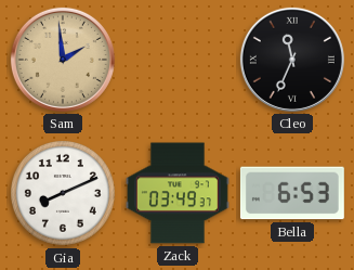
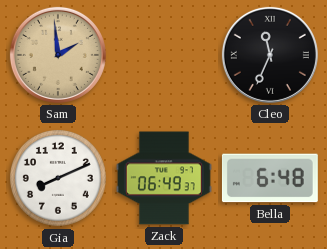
Zack: 03:49 -> 06:49
Bella: 6:53 -> 6:48
